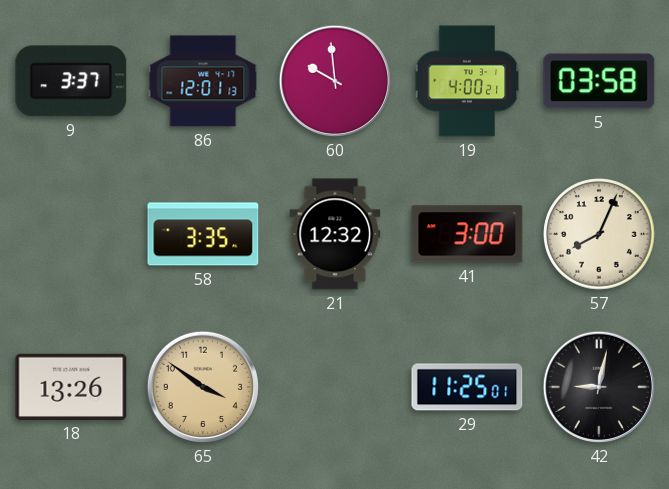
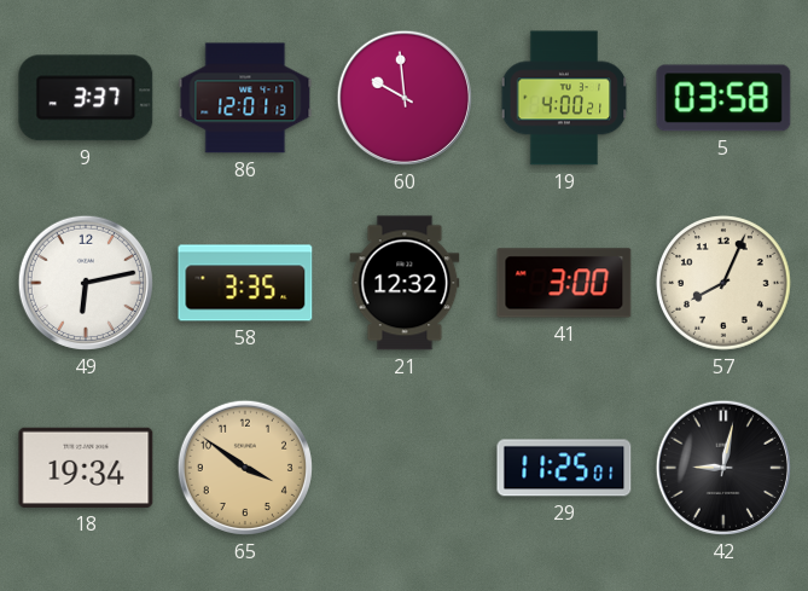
49: none -> 6:13
18: 13:26 -> 19:34
